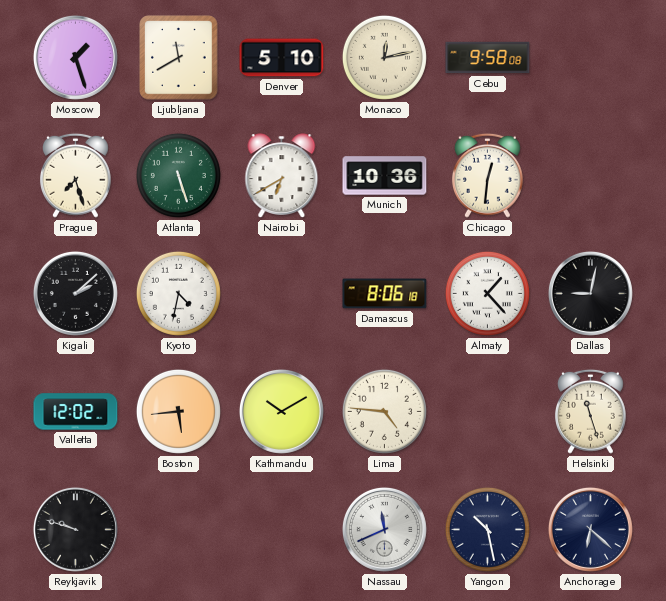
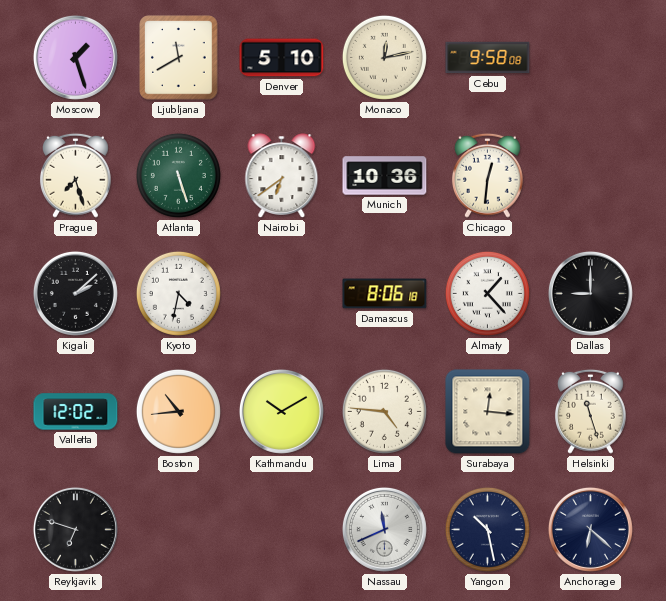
Nairobi: 6:40 -> 6:39
Dallas: 9:02 -> 9:00
Boston: 5:44 -> 10:44
Surabaya: none -> 12:16
Reykjavik: 9:48 -> 6:48
